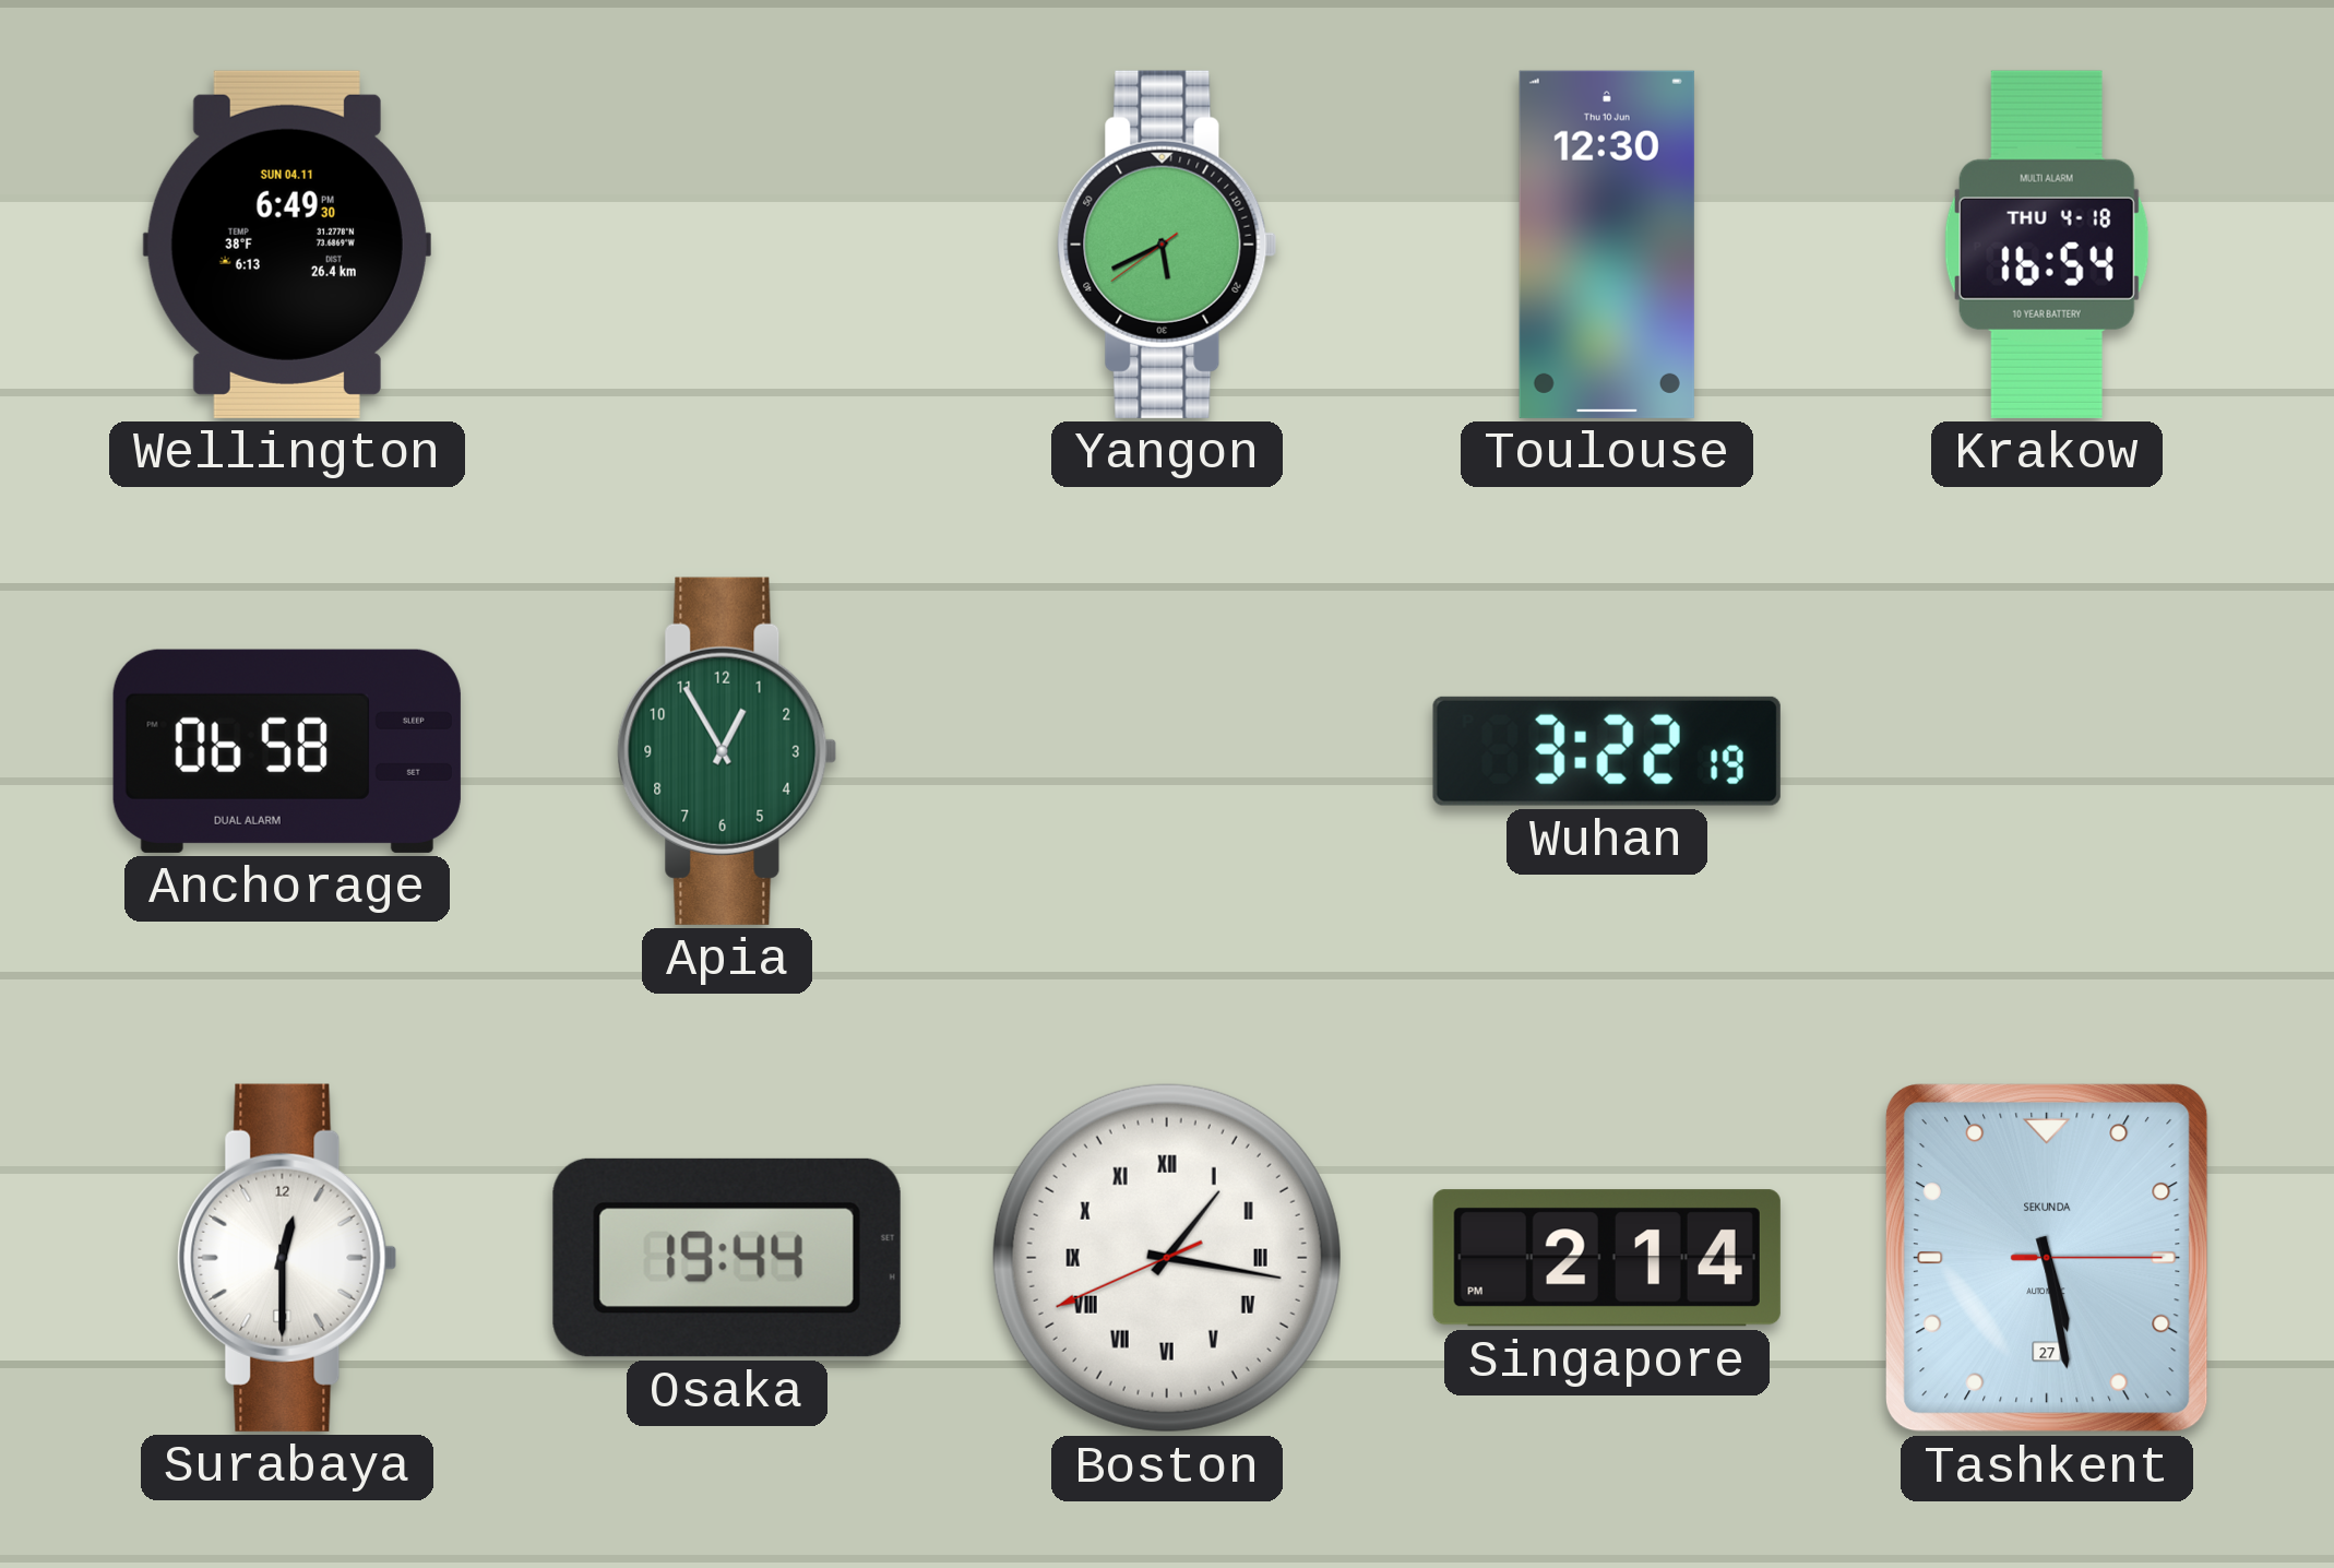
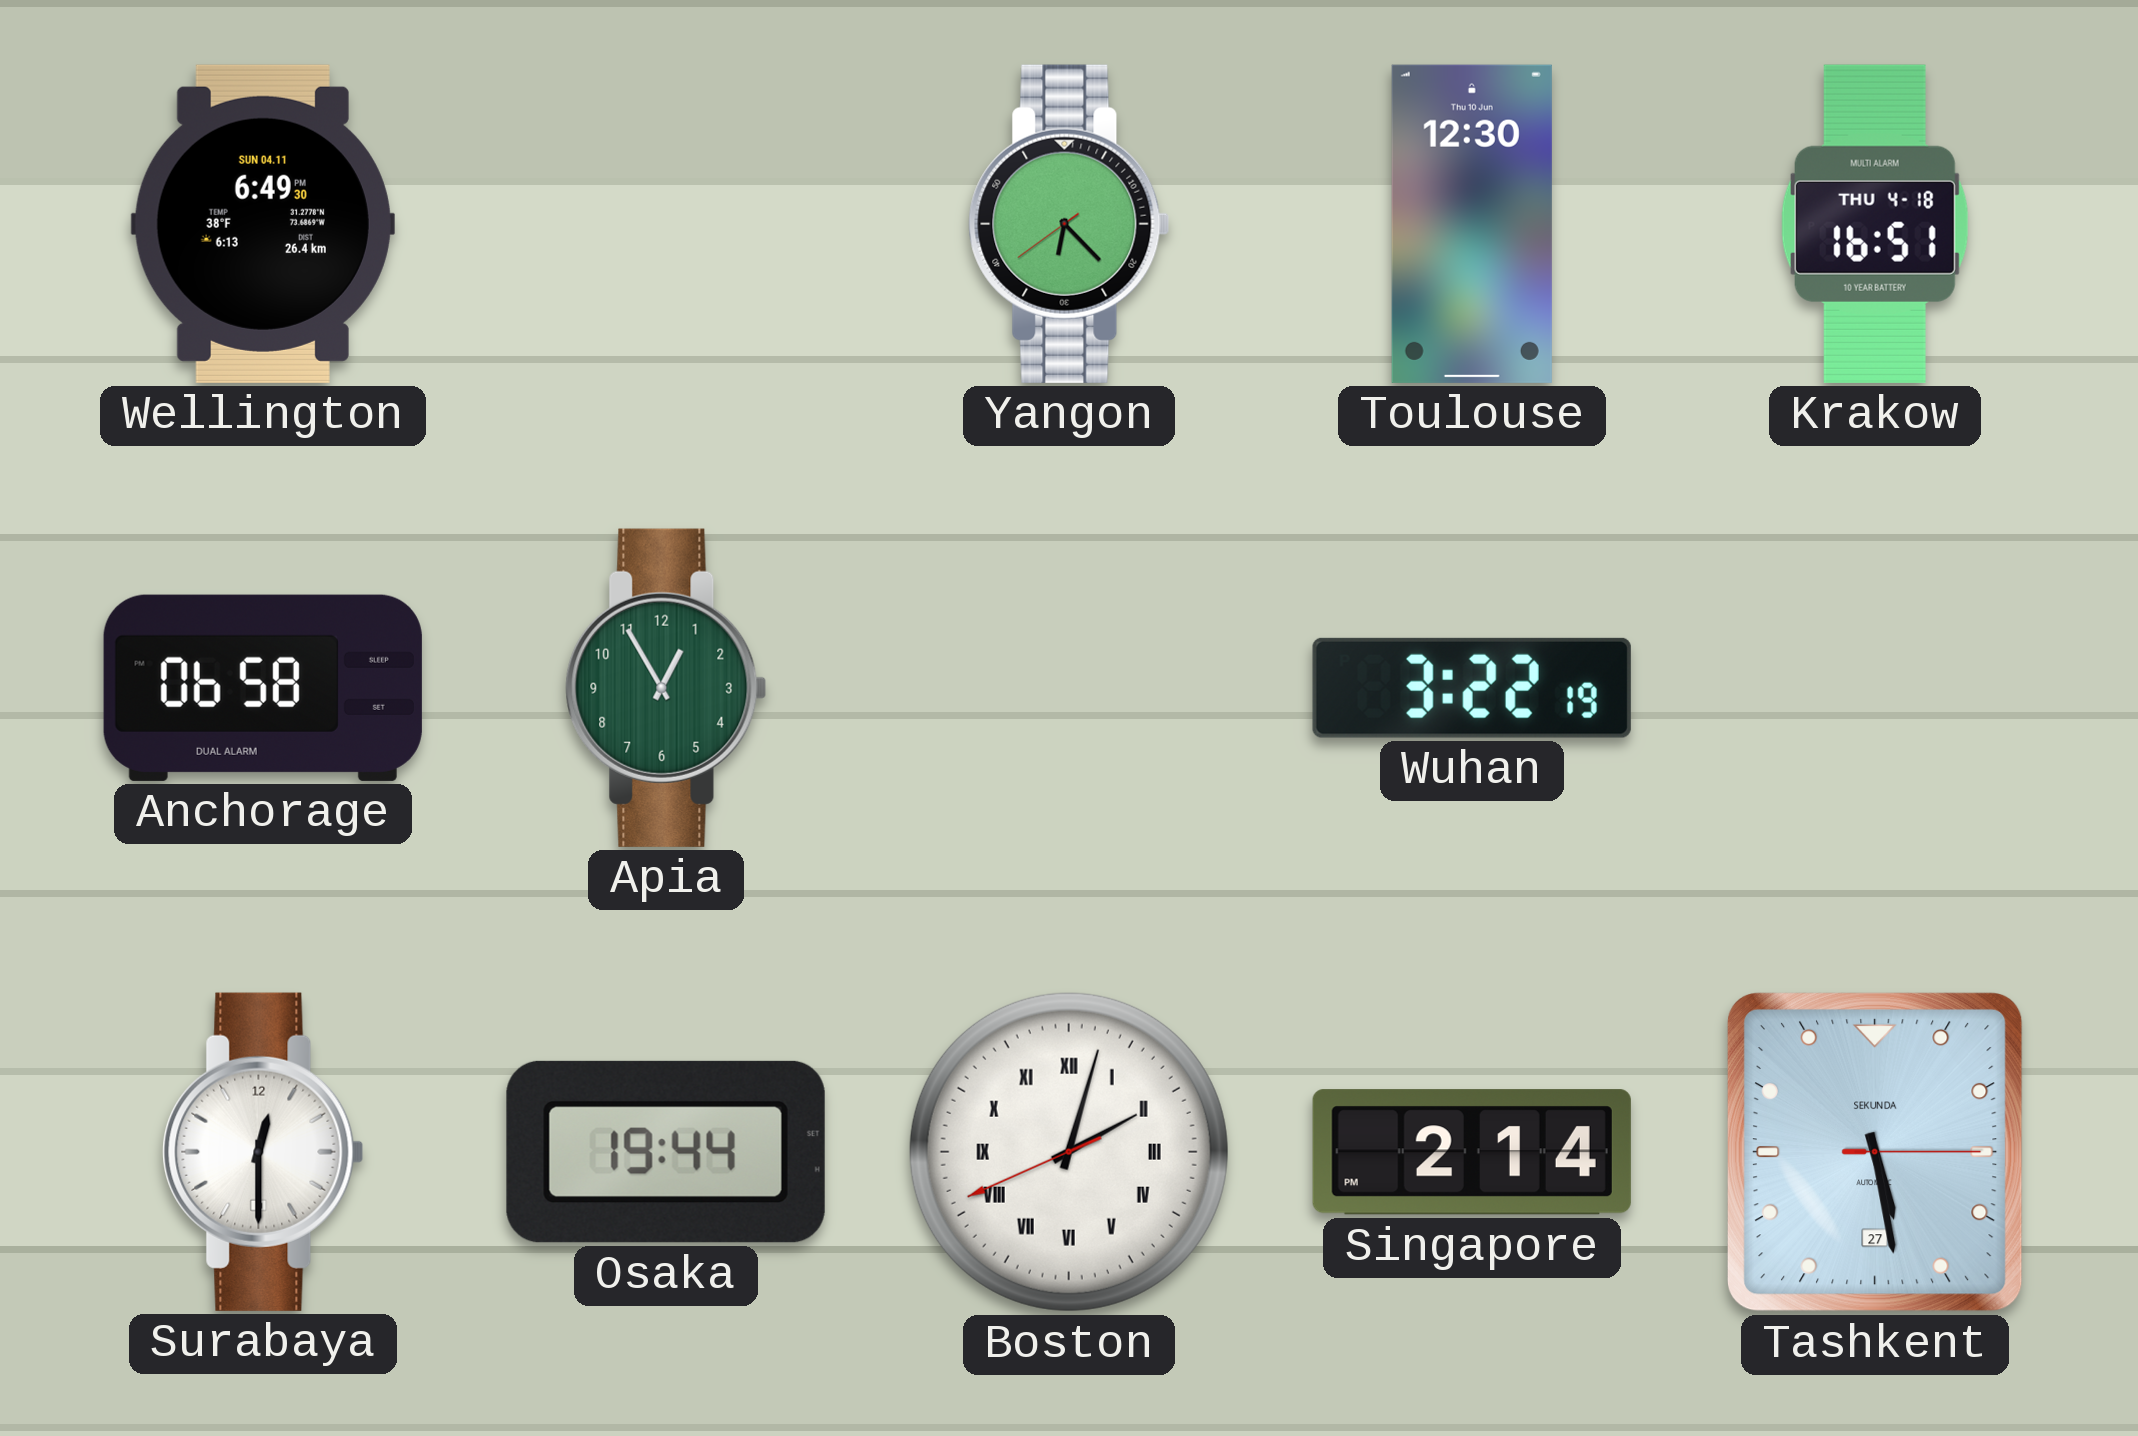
Yangon: 5:40 -> 6:22
Krakow: 16:54 -> 16:51
Boston: 1:16 -> 2:02
